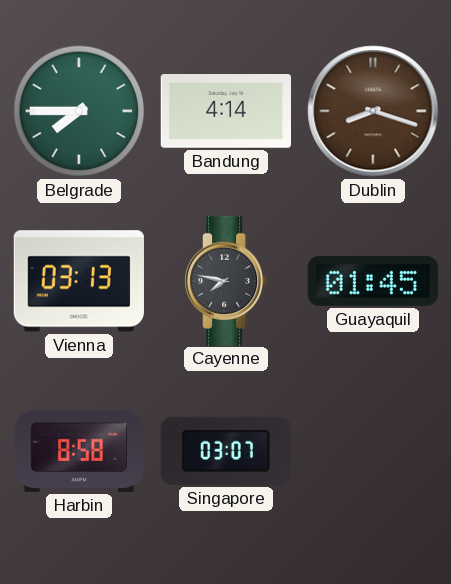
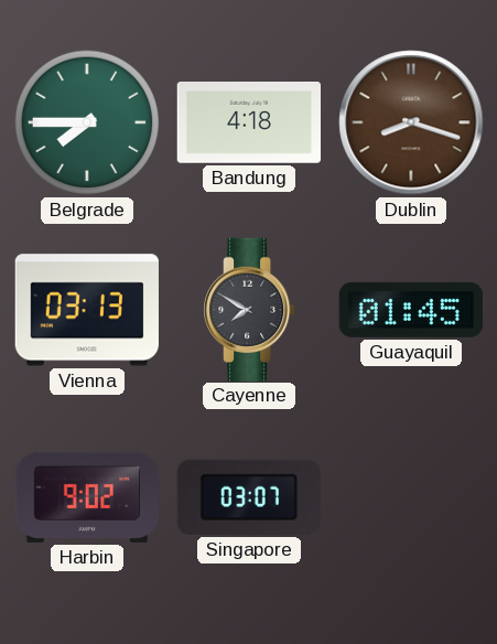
Bandung: 4:14 -> 4:18
Cayenne: 7:47 -> 7:50
Harbin: 8:58 -> 9:02
